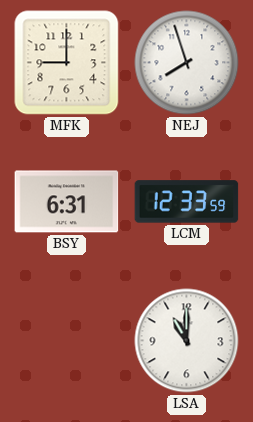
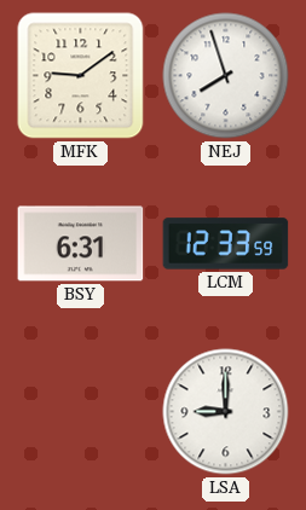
MFK: 9:00 -> 9:09
LSA: 11:00 -> 9:00
